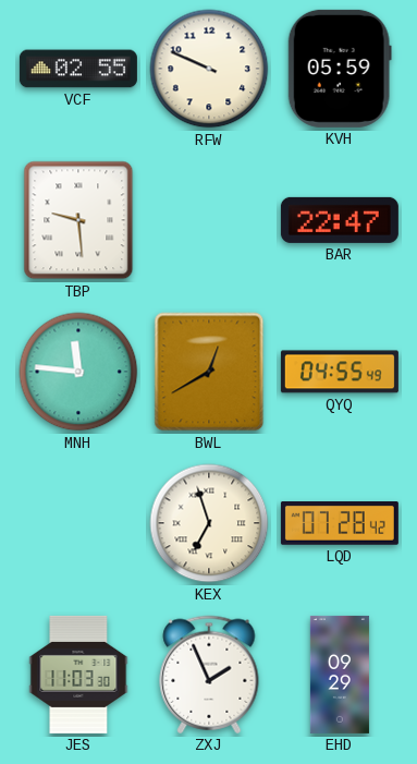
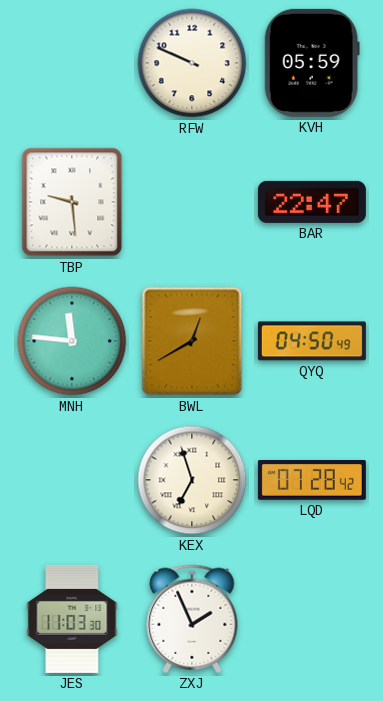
VCF: 02:55 -> none
QYQ: 04:55 -> 04:50
EHD: 09:29 -> none
